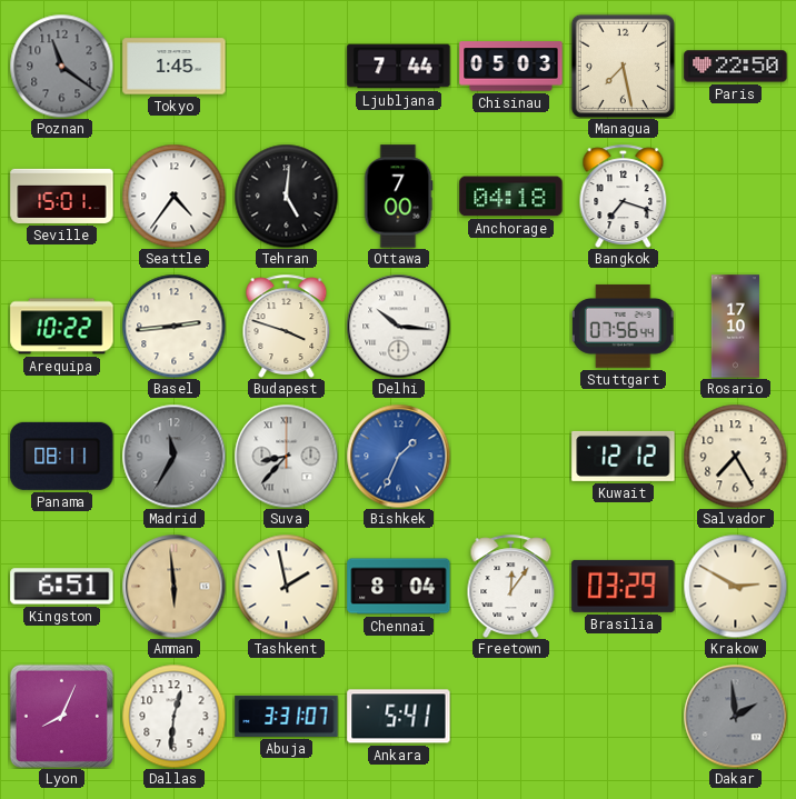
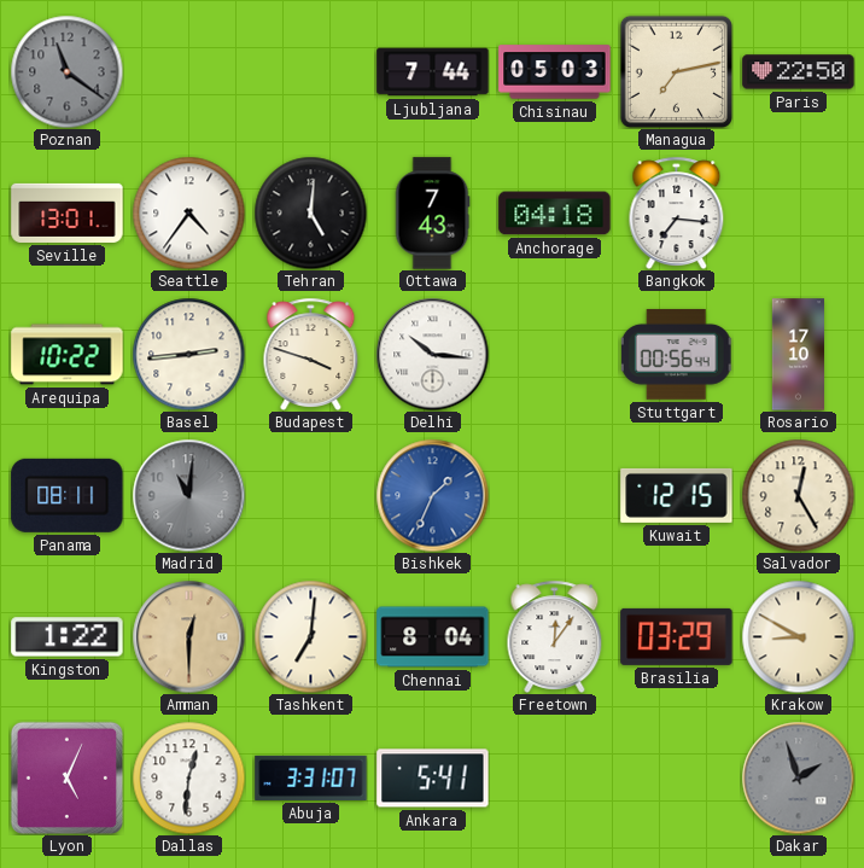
Tokyo: 1:45 -> none
Managua: 7:28 -> 7:13
Seville: 15:01 -> 13:01
Ottawa: 7:00 -> 7:43
Bangkok: 7:18 -> 7:16
Stuttgart: 07:56 -> 00:56
Madrid: 11:35 -> 11:01
Suva: 8:37 -> none
Kuwait: 12:12 -> 12:15
Salvador: 7:25 -> 12:25
Kingston: 6:51 -> 1:22
Amman: 5:59 -> 12:30
Tashkent: 1:58 -> 7:01
Krakow: 2:50 -> 8:50
Lyon: 8:04 -> 5:04
Dakar: 1:59 -> 1:57
